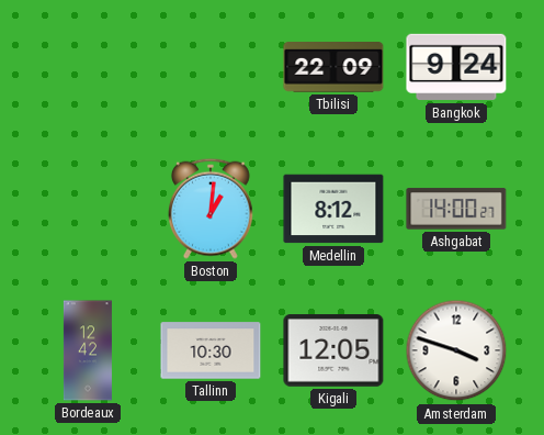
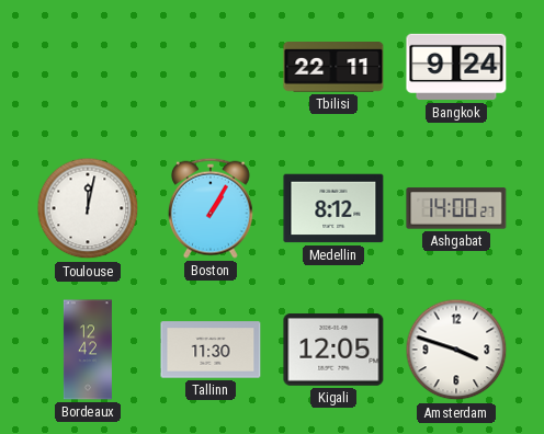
Tbilisi: 22:09 -> 22:11
Toulouse: none -> 12:02
Boston: 1:01 -> 1:05
Tallinn: 10:30 -> 11:30
